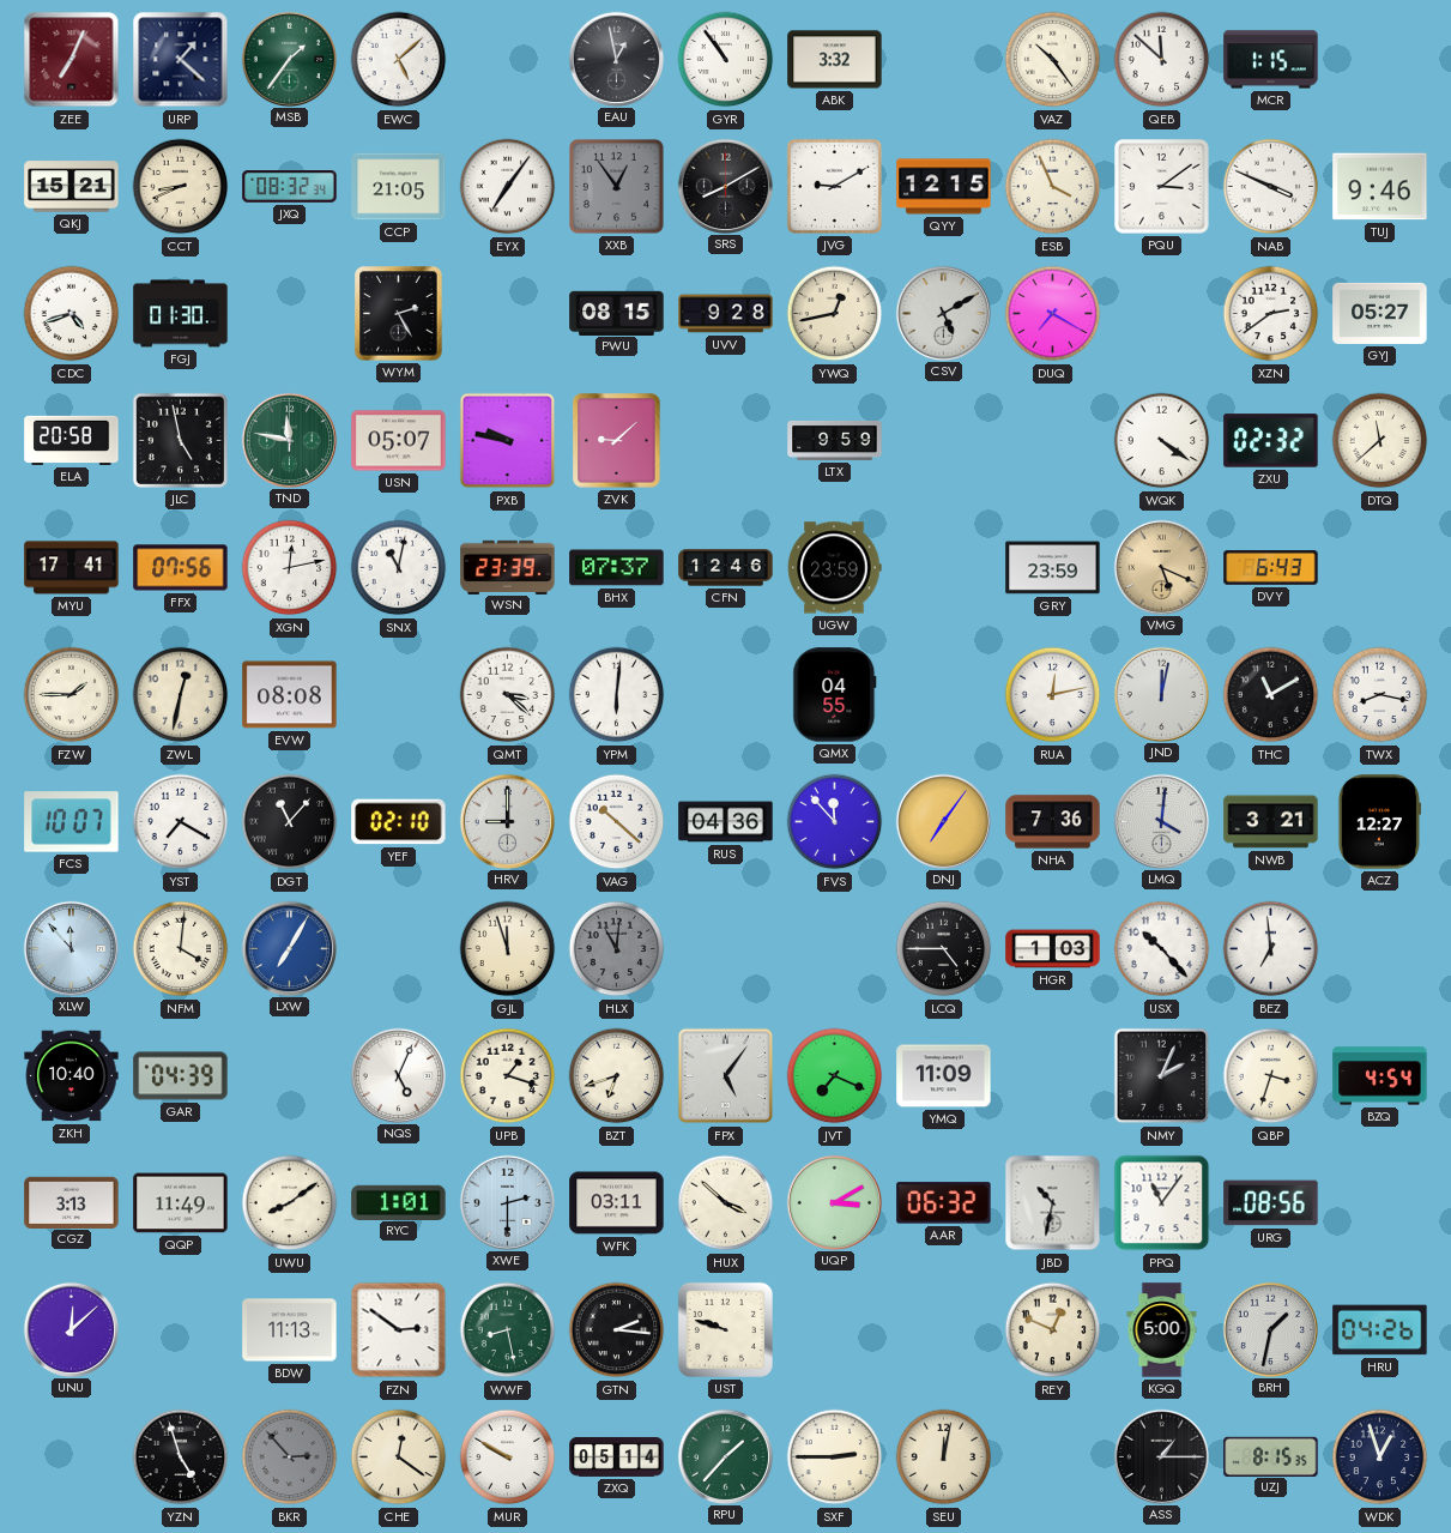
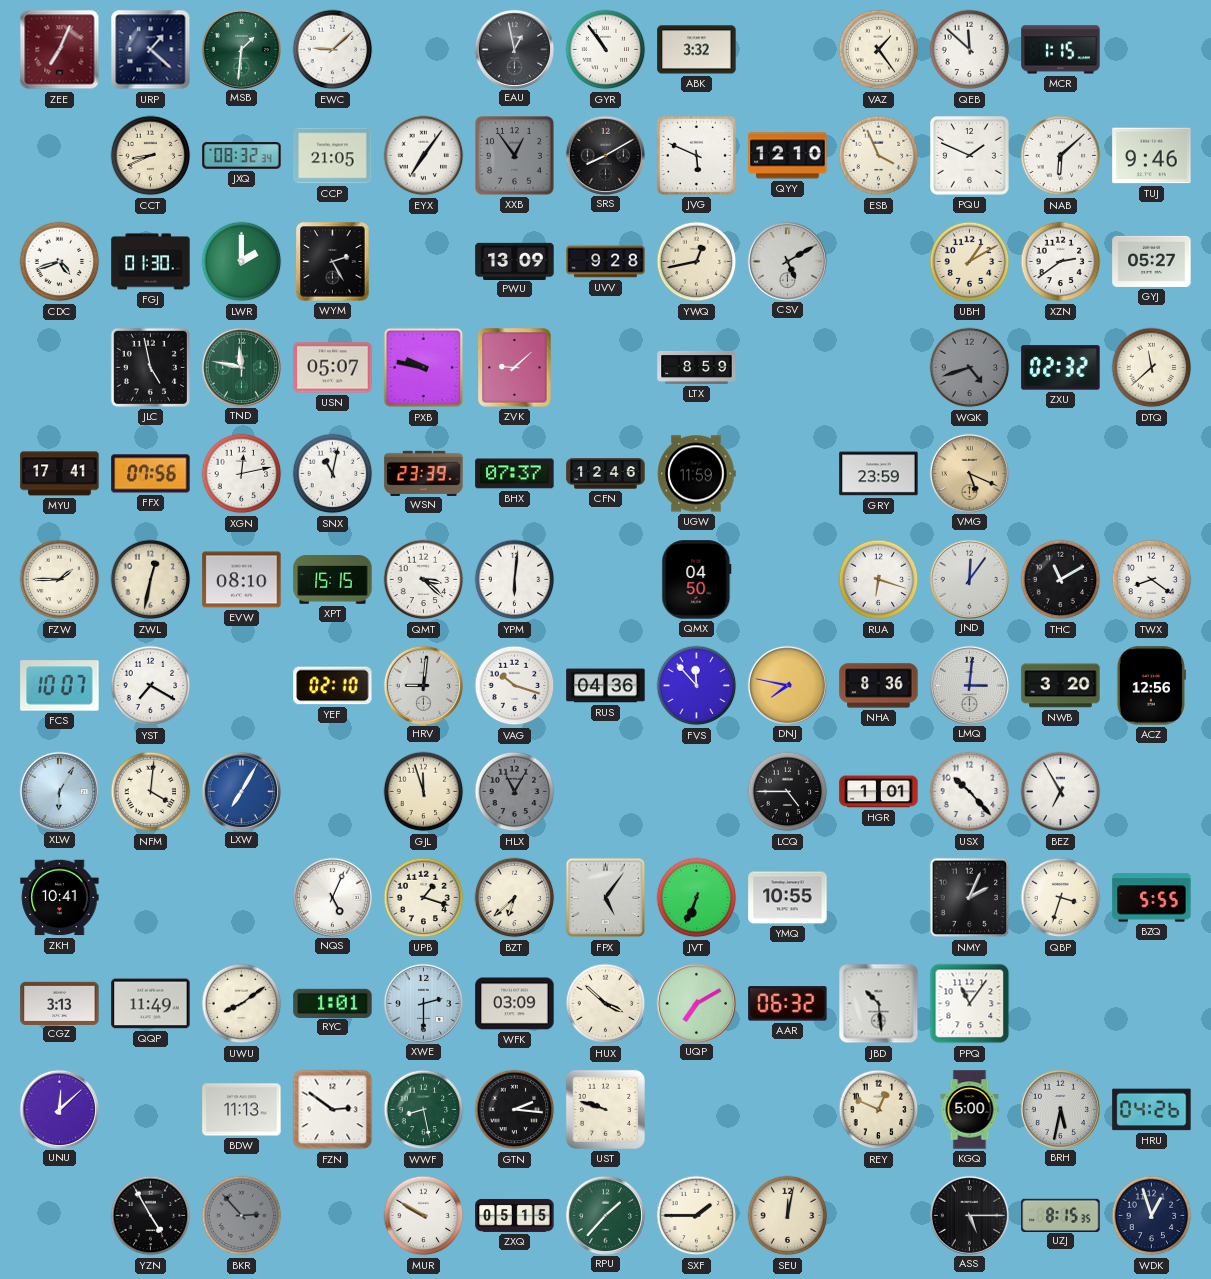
MSB: 1:36 -> 1:31
EWC: 5:08 -> 9:08
VAZ: 10:24 -> 1:24
QKJ: 15:21 -> none
JVG: 9:10 -> 5:49
QYY: 12:15 -> 12:10
PQU: 3:09 -> 1:49
NAB: 3:49 -> 6:08
LWR: none -> 2:00
PWU: 08:15 -> 13:09
DUQ: 7:20 -> none
UBH: none -> 1:10
ELA: 20:58 -> none
LTX: 9:59 -> 8:59
WQK: 4:21 -> 4:42
WQK dial: white -> grey
UGW: 23:59 -> 11:59
DVY: 6:43 -> none
EVW: 08:08 -> 08:10
XPT: none -> 15:15
QMX: 04:55 -> 04:50
RUA: 12:13 -> 6:18
JND: 12:02 -> 12:06
TWX: 8:17 -> 8:21
DGT: 11:07 -> none
HRV: 9:00 -> 9:01
VAG: 10:22 -> 10:18
DNJ: 7:06 -> 7:47
NHA: 7:36 -> 8:36
LMQ: 4:01 -> 3:01
NWB: 3:21 -> 3:20
ACZ: 12:27 -> 12:56
XLW: 11:53 -> 6:05
HLX: 11:01 -> 11:05
HGR: 1:03 -> 1:01
BEZ: 6:59 -> 6:55
ZKH: 10:40 -> 10:41
GAR: 04:39 -> none
BZT: 6:42 -> 6:38
JVT: 7:19 -> 6:34
YMQ: 11:09 -> 10:55
BZQ: 4:54 -> 5:55
WFK: 03:11 -> 03:09
UQP: 3:10 -> 7:10
JBD: 10:32 -> 10:29
URG: 08:56 -> none
BRH: 1:32 -> 5:32
YZN: 4:57 -> 4:55
CHE: 12:21 -> none
ZXQ: 05:14 -> 05:15
SXF: 2:45 -> 1:45
ASS: 1:15 -> 5:15
